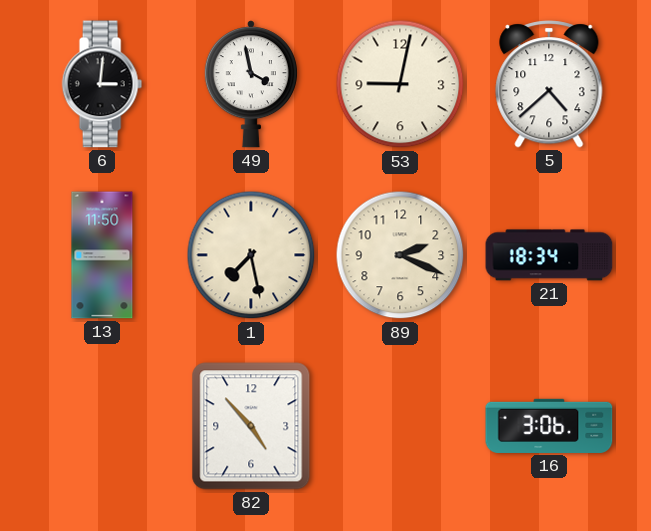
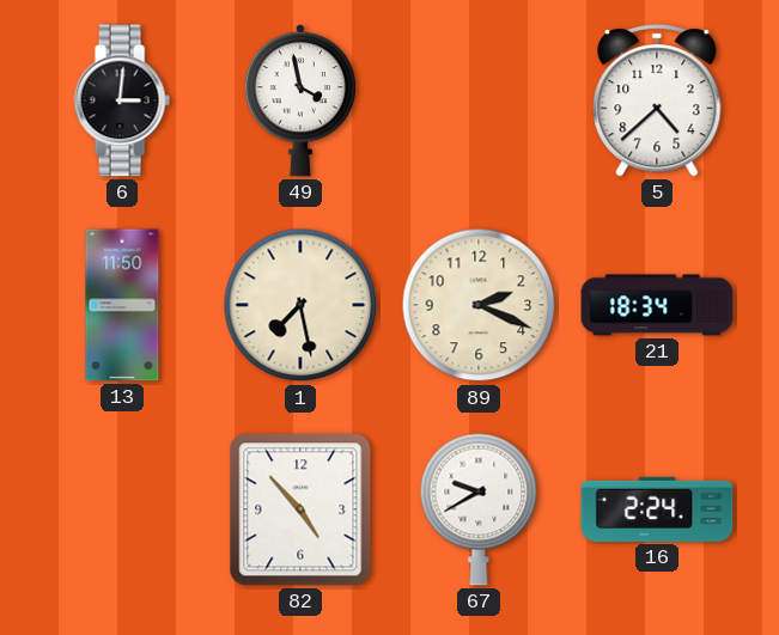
53: 9:02 -> none
67: none -> 9:40
16: 3:06 -> 2:24
